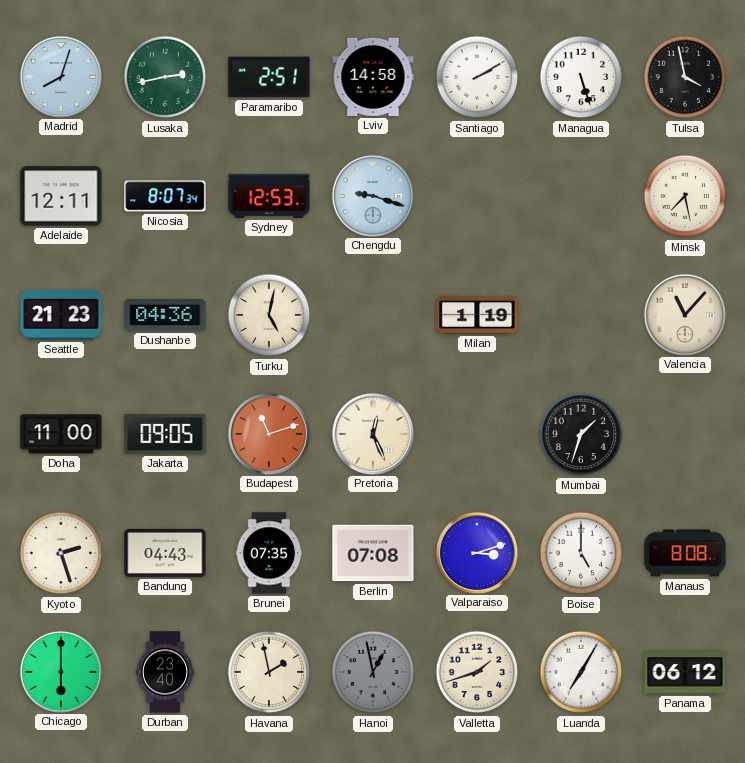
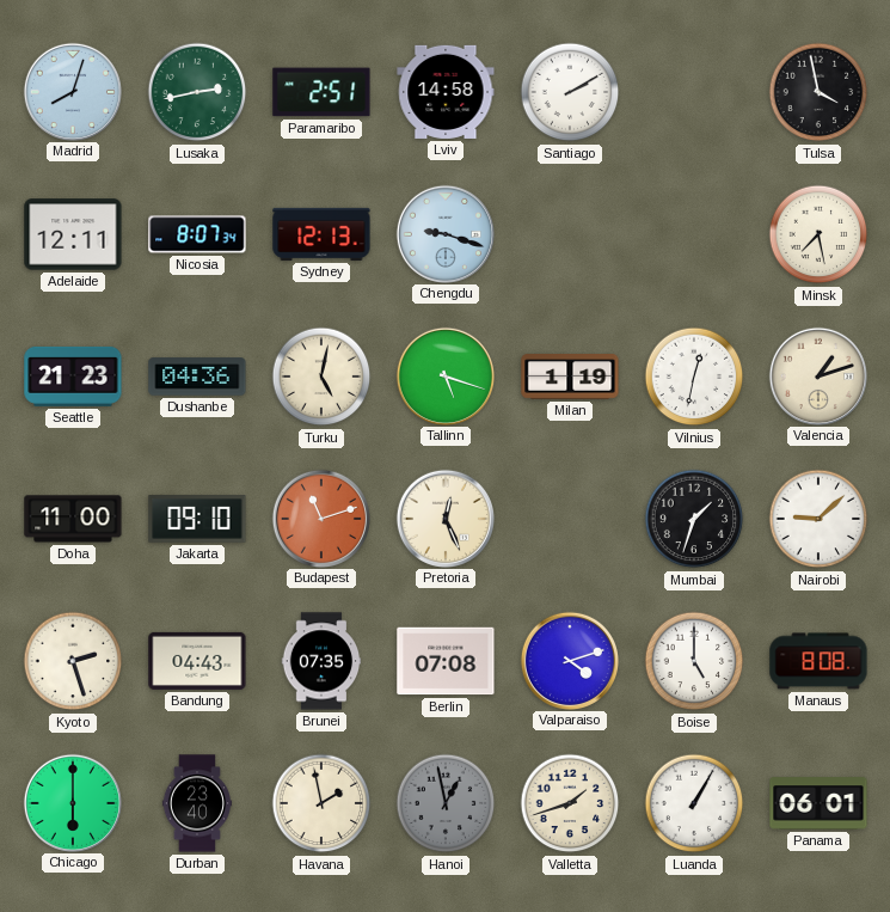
Managua: 5:27 -> none
Sydney: 12:53 -> 12:13
Tallinn: none -> 5:18
Vilnius: none -> 12:32
Valencia: 11:07 -> 1:12
Jakarta: 09:05 -> 09:10
Nairobi: none -> 9:08
Valparaiso: 3:12 -> 4:12
Luanda: 7:05 -> 1:05
Panama: 06:12 -> 06:01
